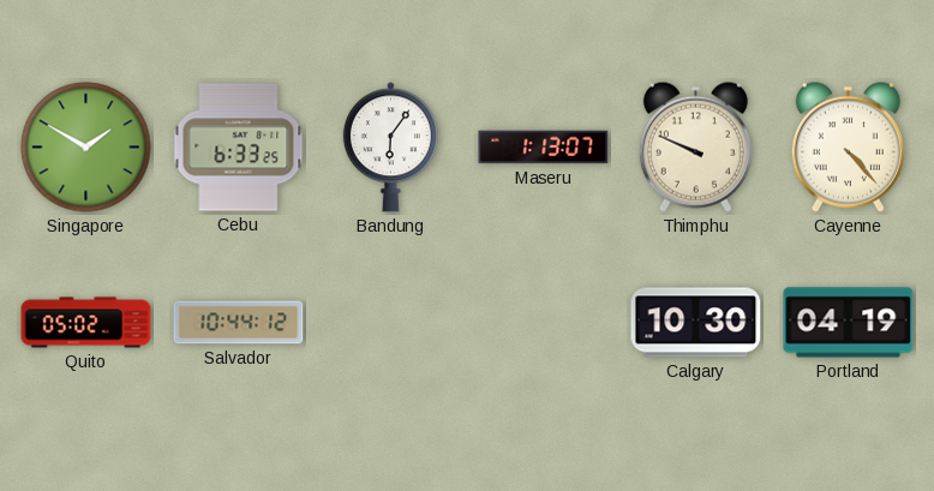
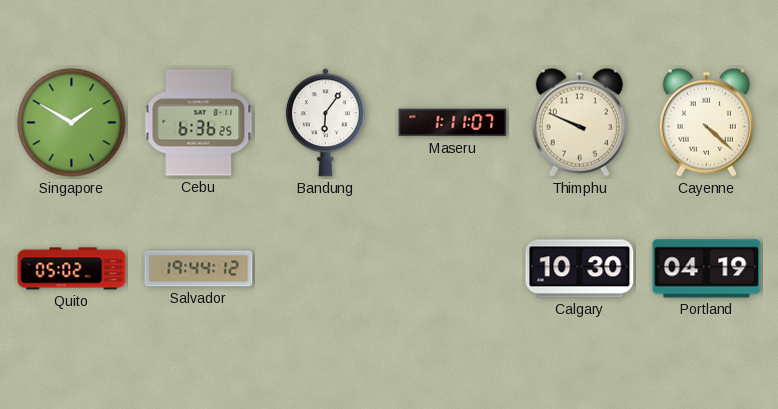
Cebu: 6:33 -> 6:36
Maseru: 1:13 -> 1:11
Cayenne: 4:23 -> 4:22
Salvador: 10:44 -> 19:44
